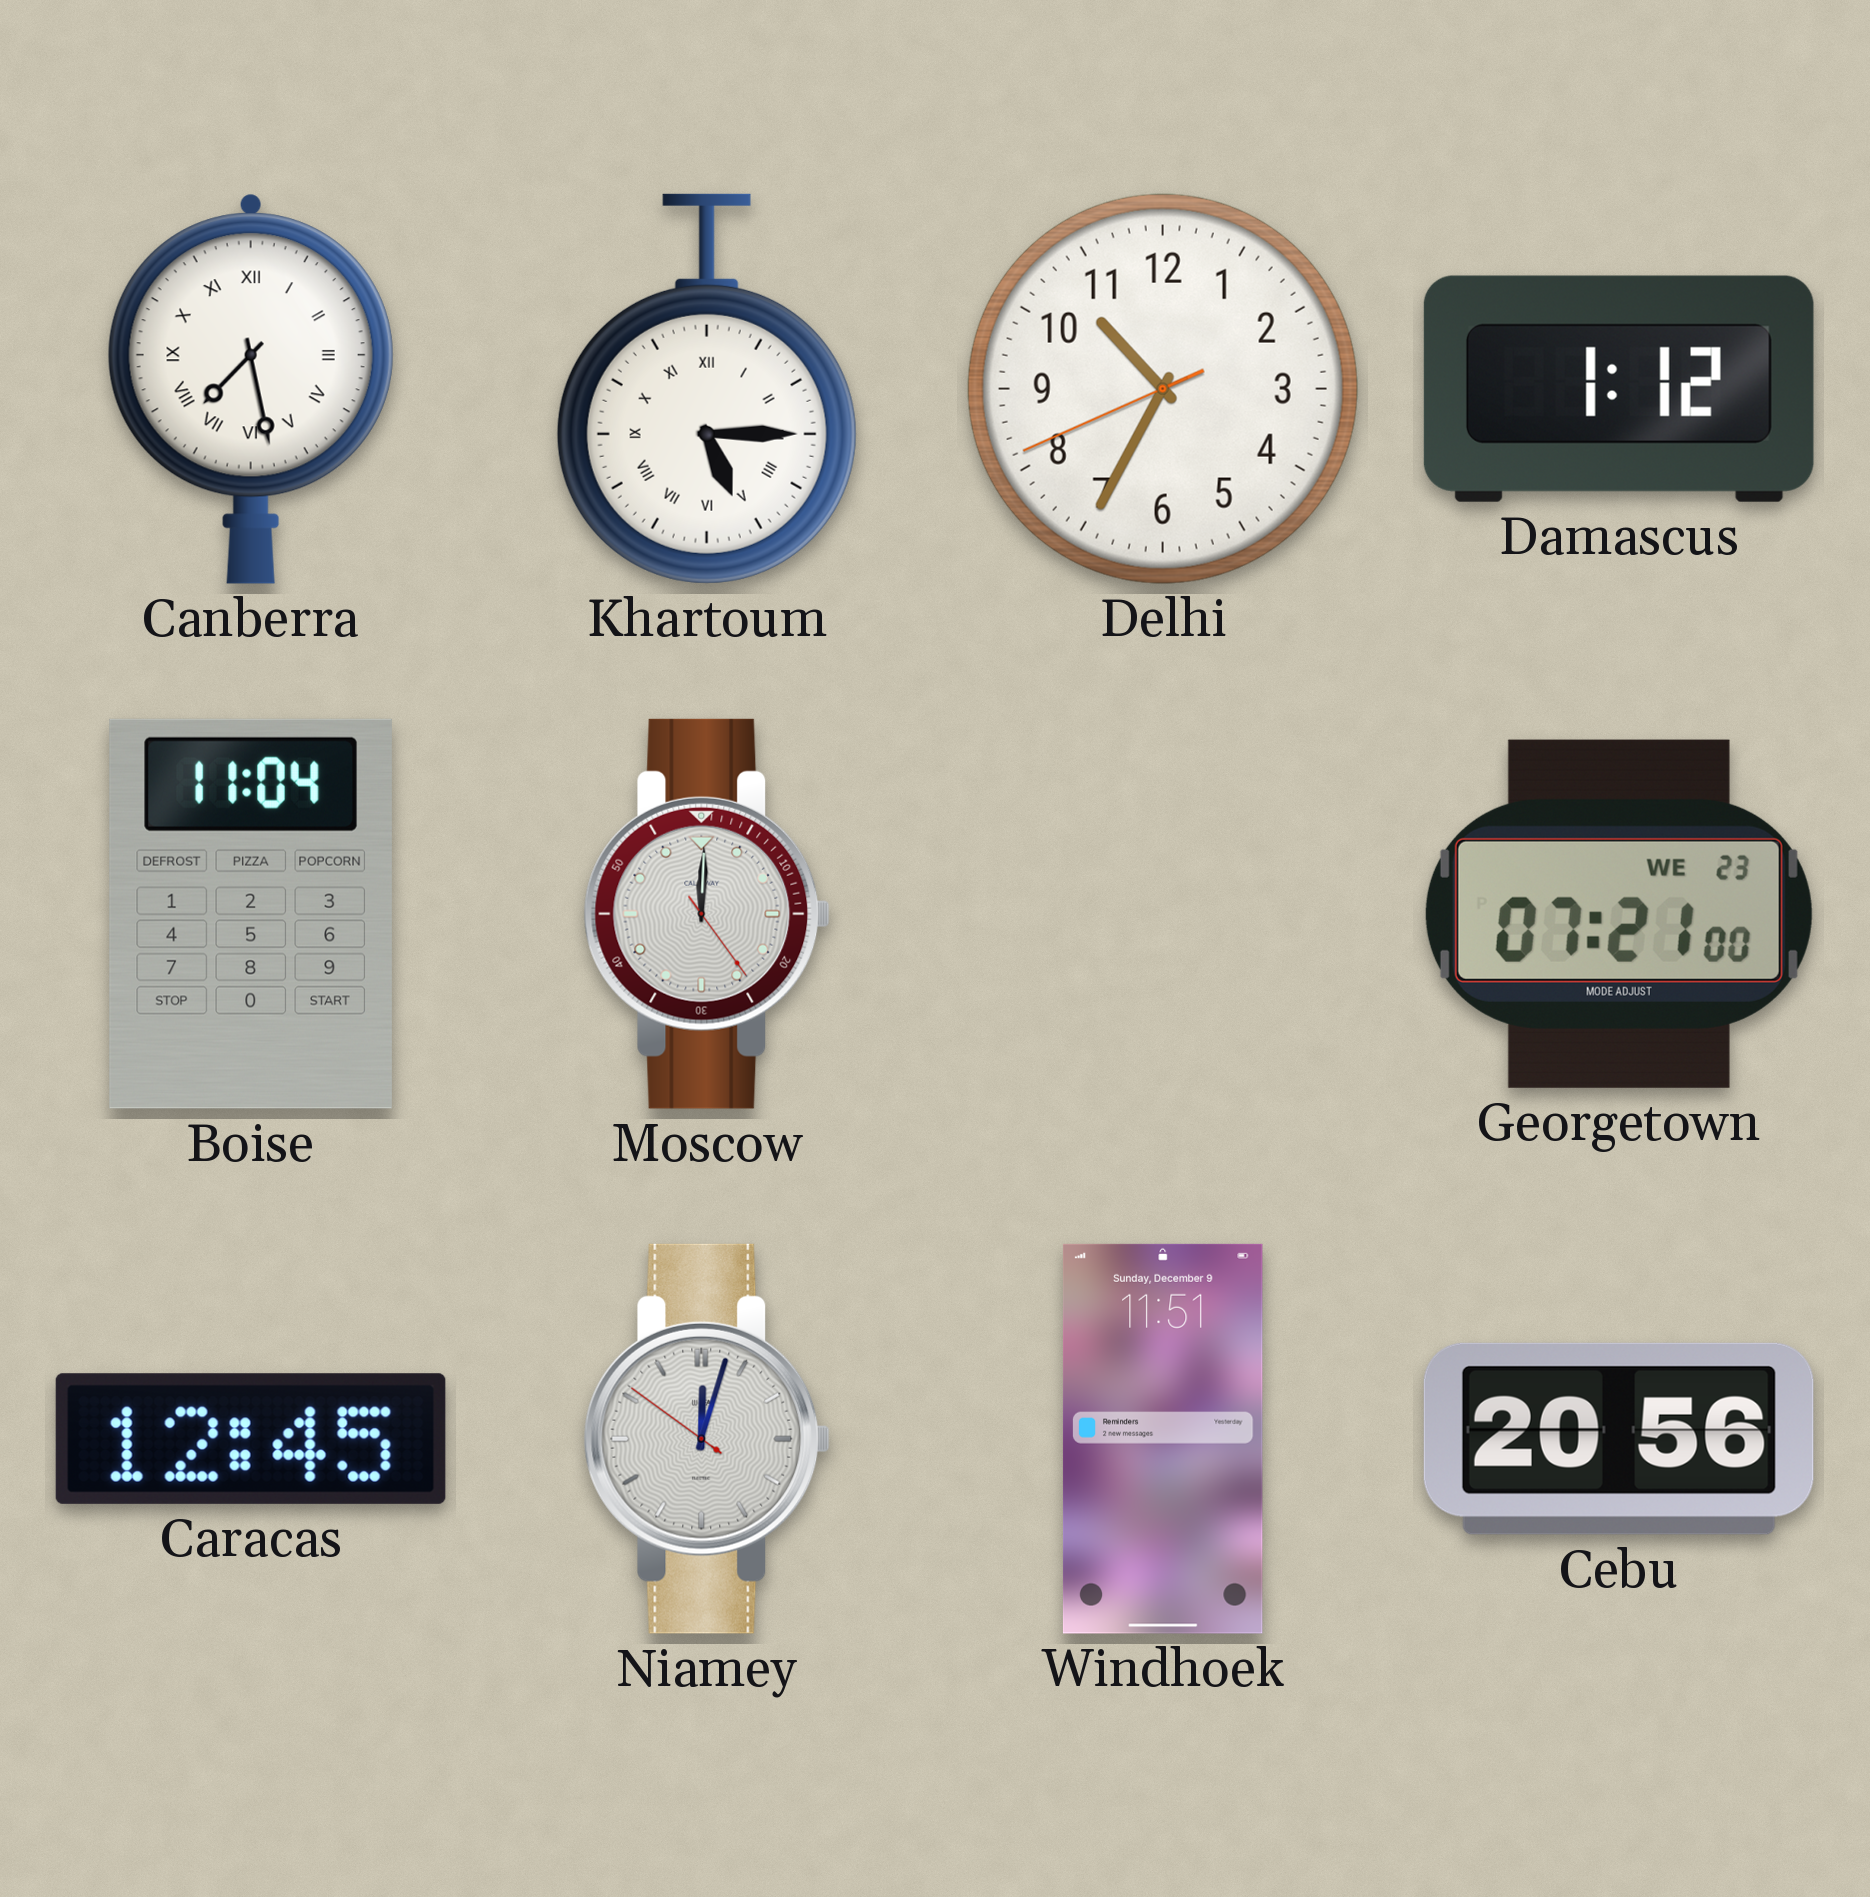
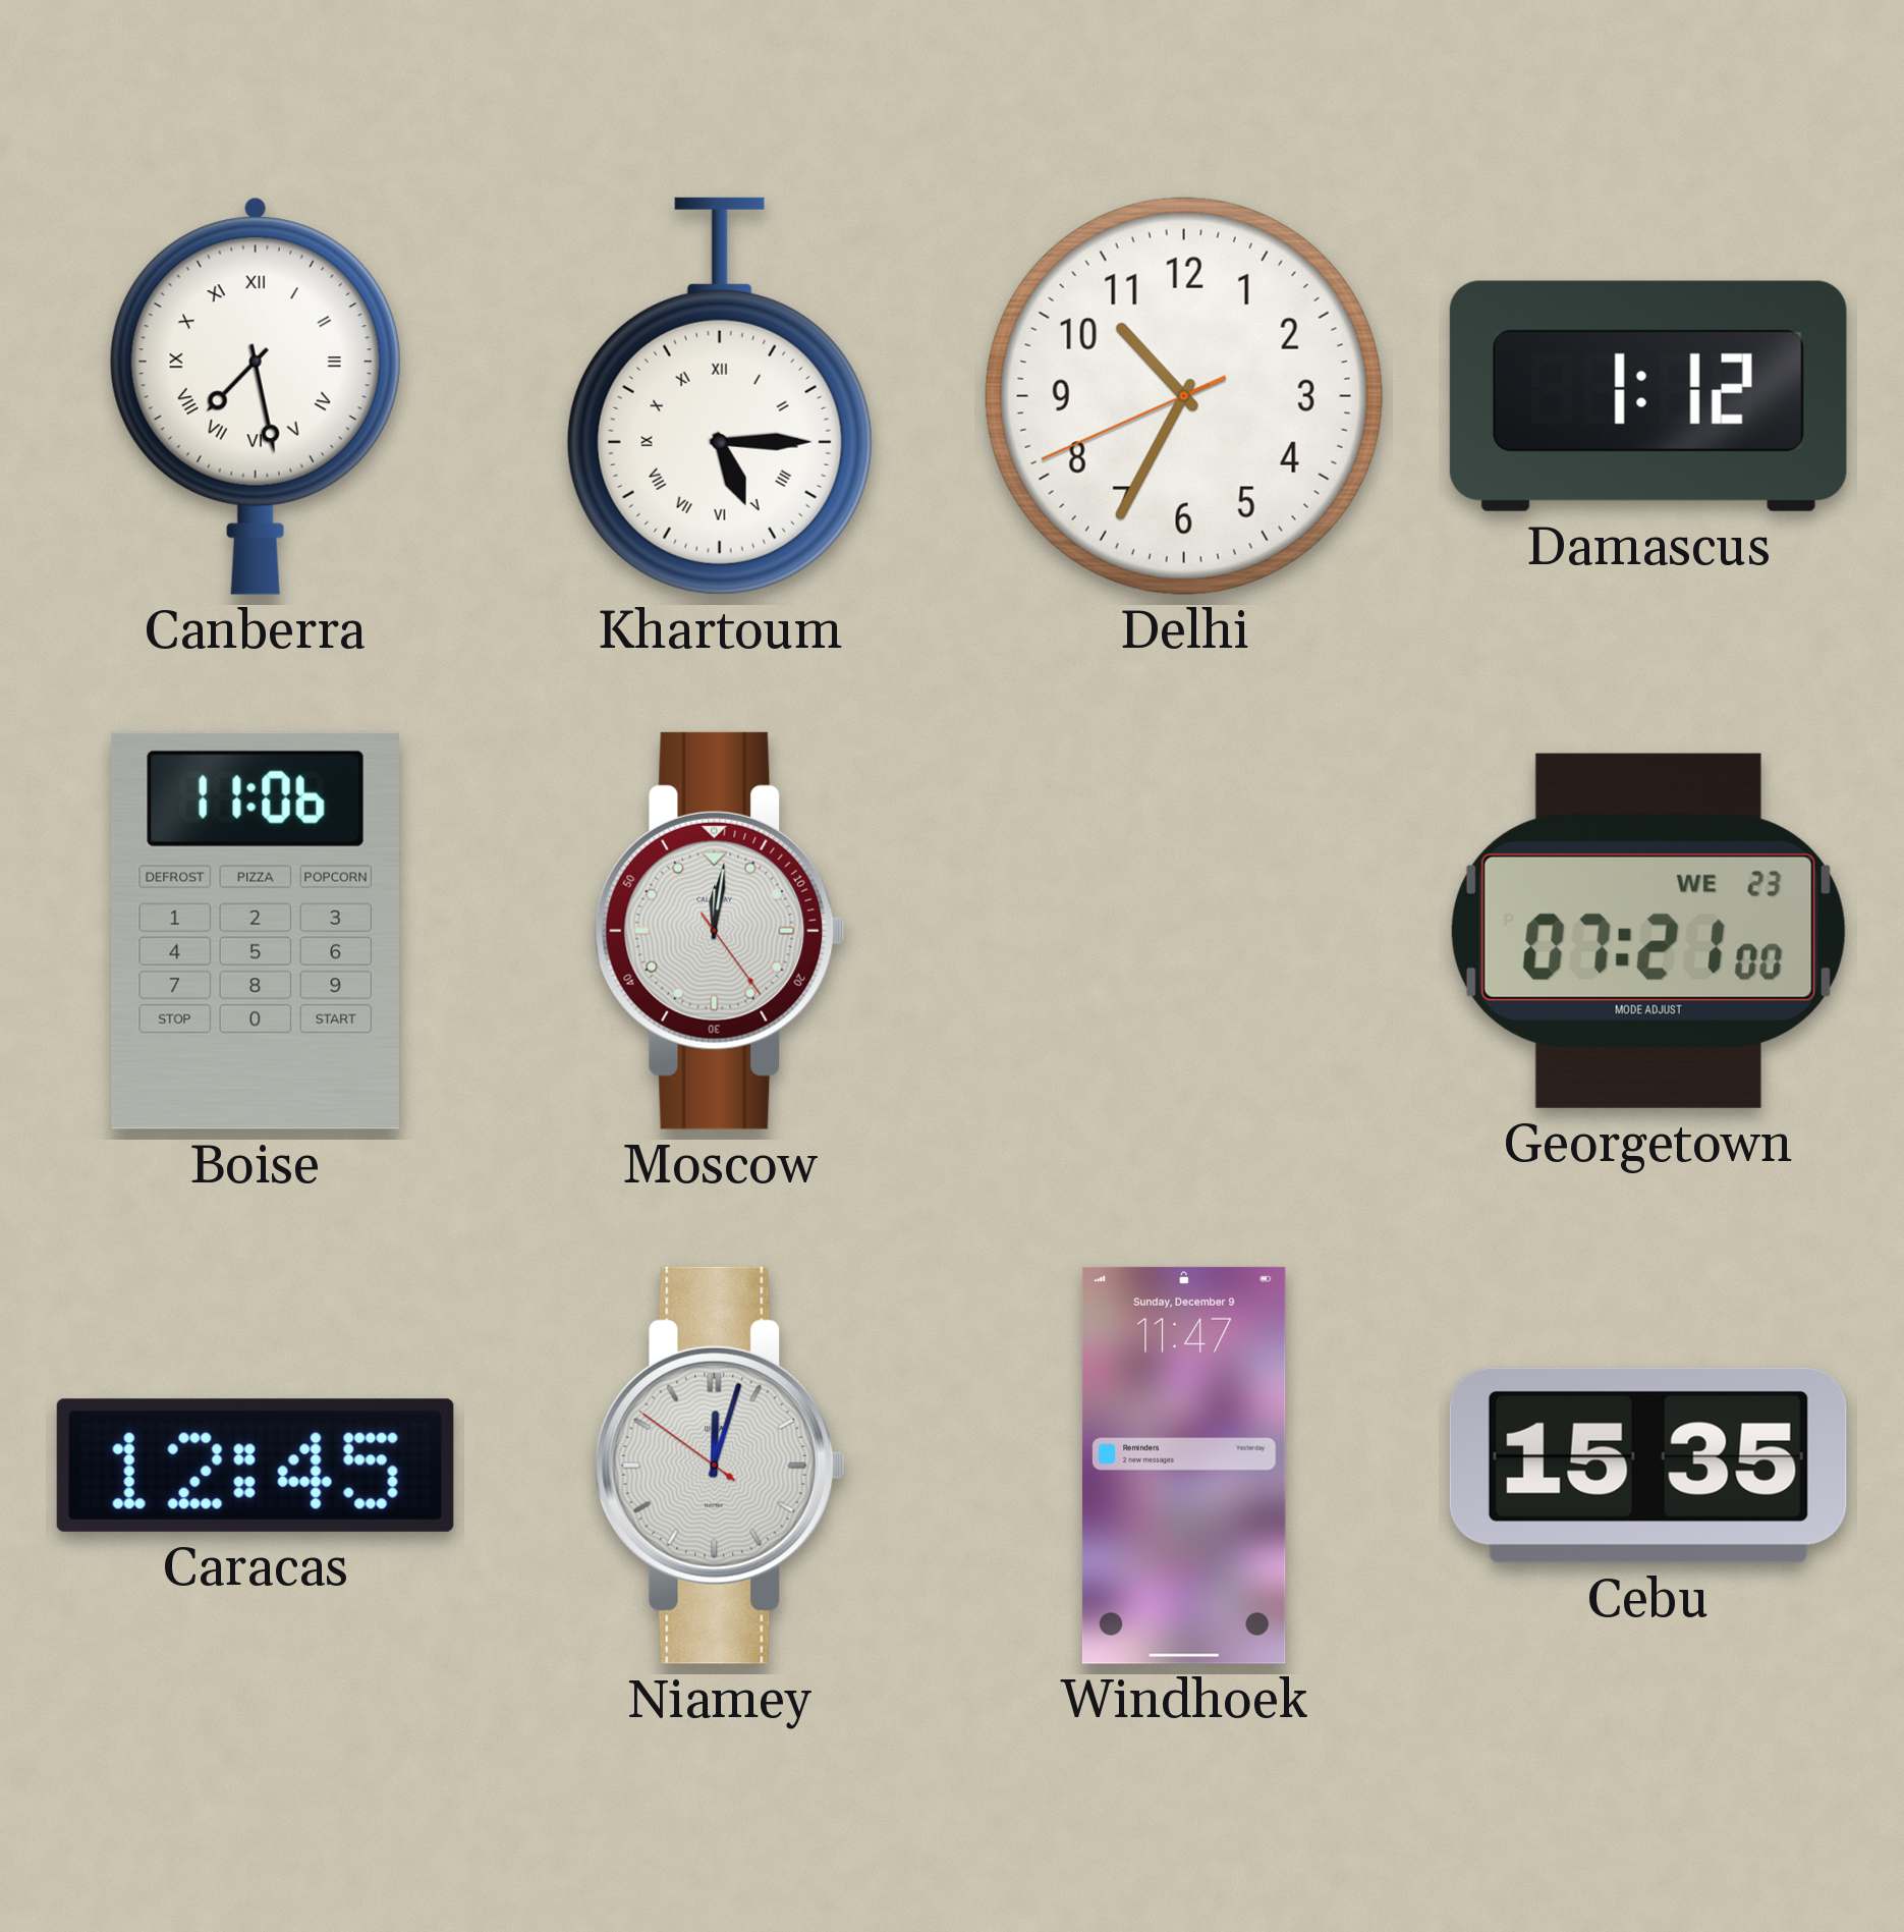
Boise: 11:04 -> 11:06
Moscow: 12:00 -> 12:01
Windhoek: 11:51 -> 11:47
Cebu: 20:56 -> 15:35
